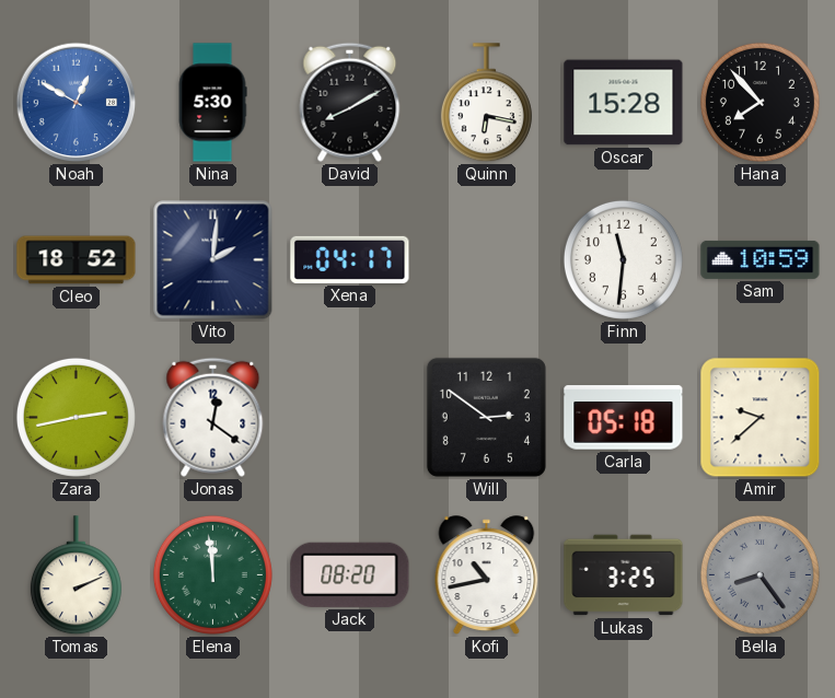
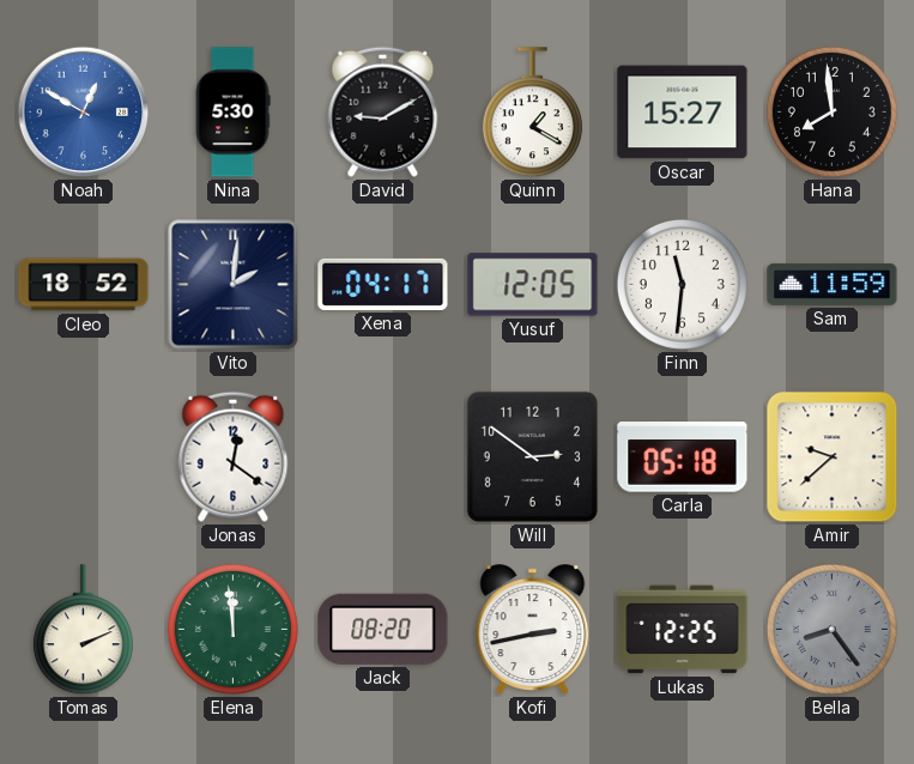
David: 8:10 -> 9:10
Quinn: 6:17 -> 1:20
Oscar: 15:28 -> 15:27
Hana: 7:53 -> 7:59
Yusuf: none -> 12:05
Sam: 10:59 -> 11:59
Zara: 2:43 -> none
Kofi: 10:43 -> 2:43
Lukas: 3:25 -> 12:25
